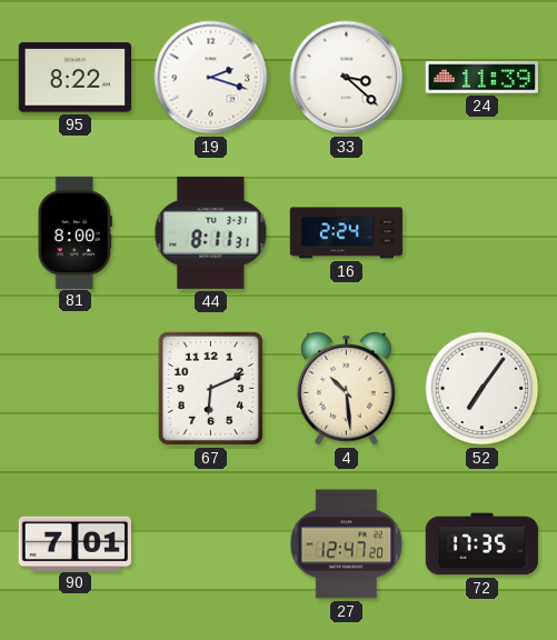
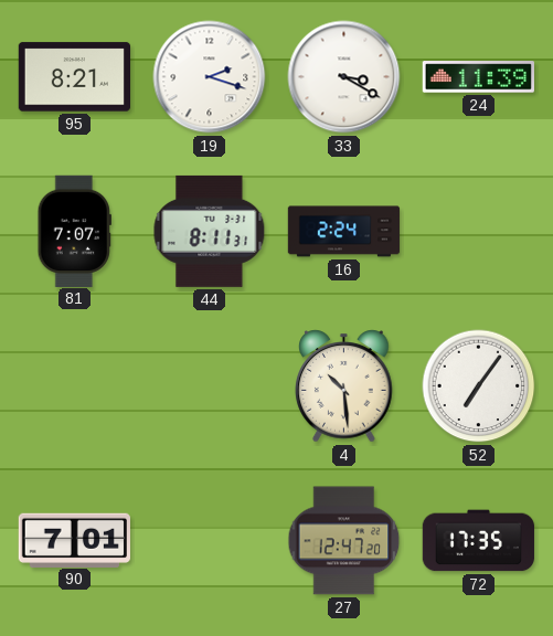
95: 8:22 -> 8:21
33: 3:22 -> 3:20
81: 8:00 -> 7:07
67: 6:11 -> none
